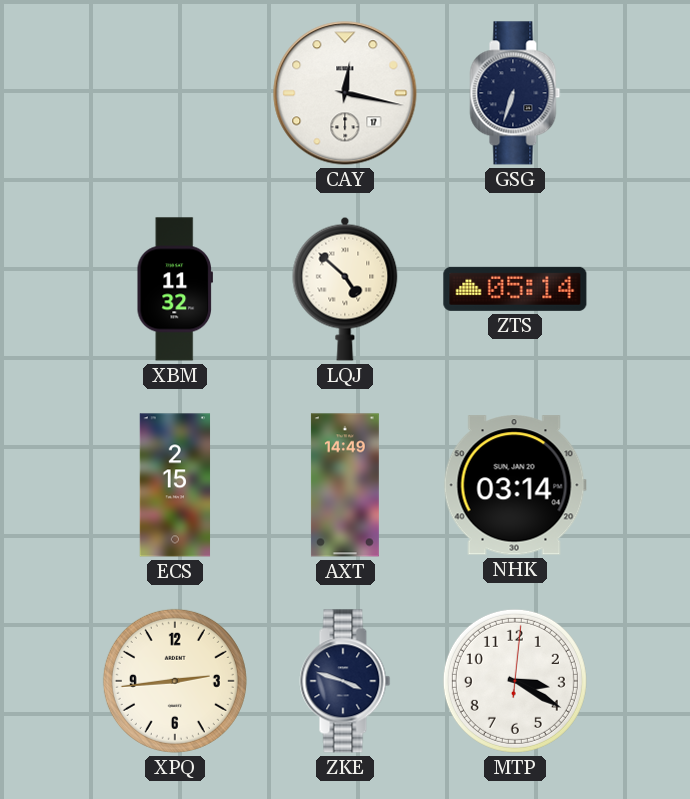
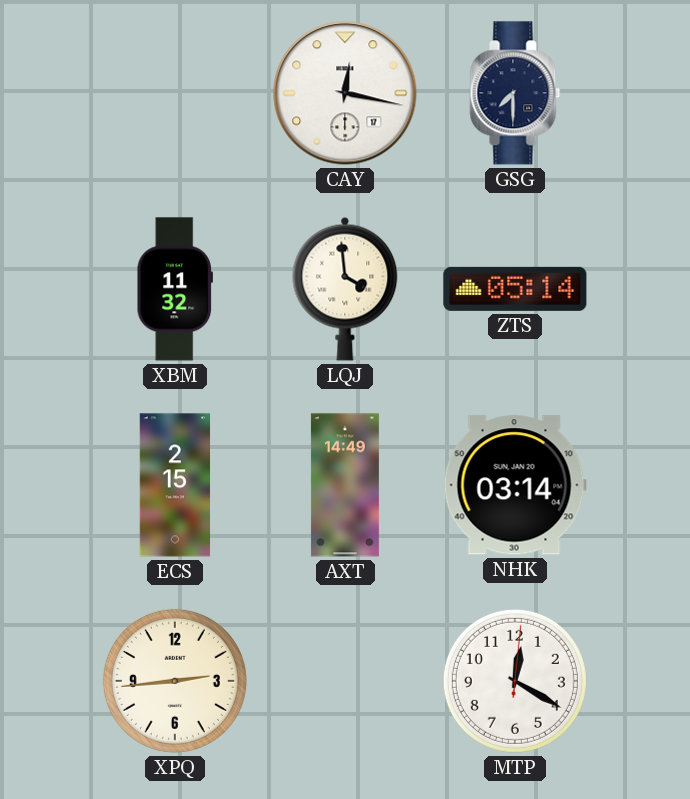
GSG: 6:33 -> 7:30
LQJ: 4:52 -> 3:59
ZKE: 3:48 -> none
MTP: 3:20 -> 12:20
